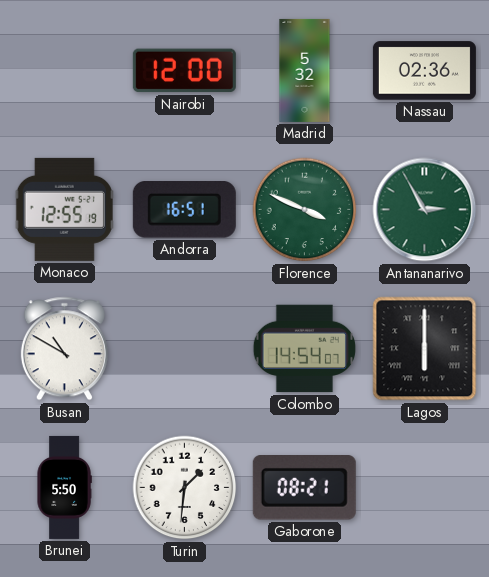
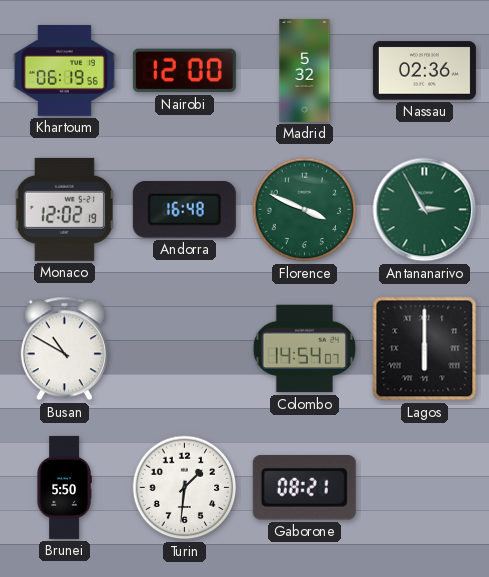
Khartoum: none -> 06:19
Monaco: 12:55 -> 12:02
Andorra: 16:51 -> 16:48
